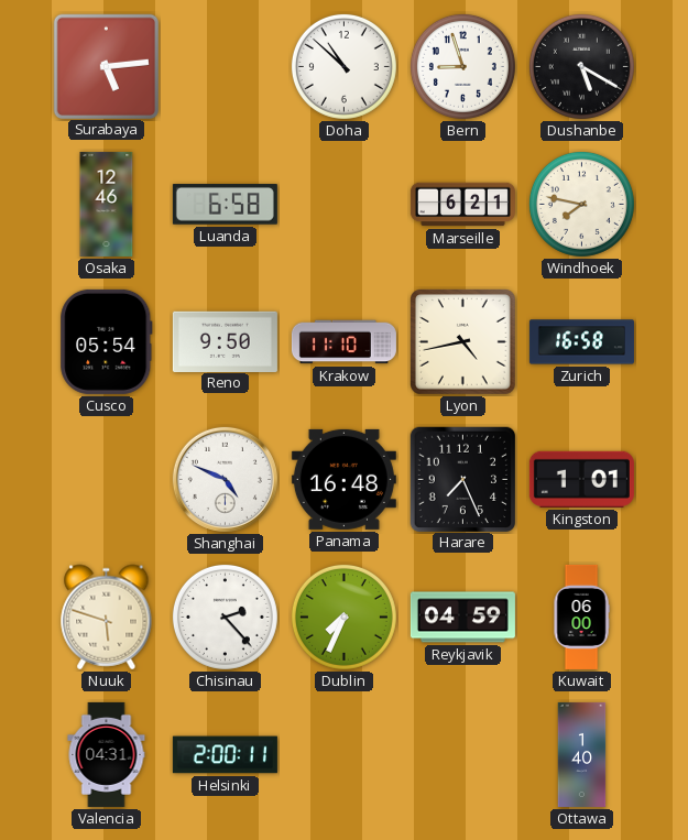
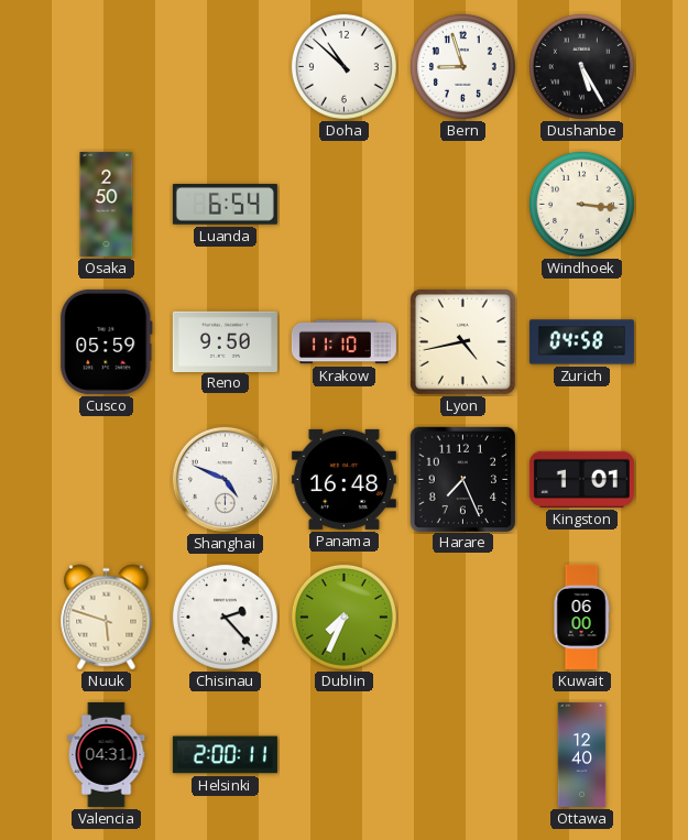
Surabaya: 5:14 -> none
Dushanbe: 5:20 -> 5:25
Osaka: 12:46 -> 2:50
Luanda: 6:58 -> 6:54
Marseille: 6:21 -> none
Windhoek: 7:47 -> 3:16
Cusco: 05:54 -> 05:59
Zurich: 16:58 -> 04:58
Reykjavik: 04:59 -> none
Ottawa: 1:40 -> 12:40
